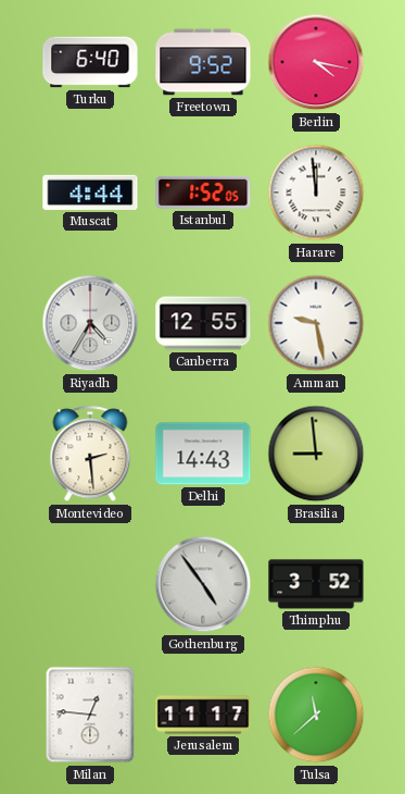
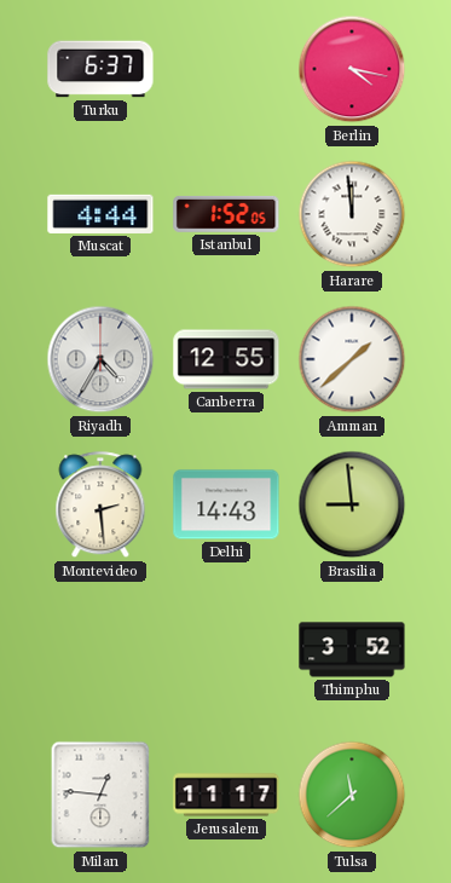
Turku: 6:40 -> 6:37
Freetown: 9:52 -> none
Amman: 9:28 -> 1:38
Gothenburg: 4:54 -> none
